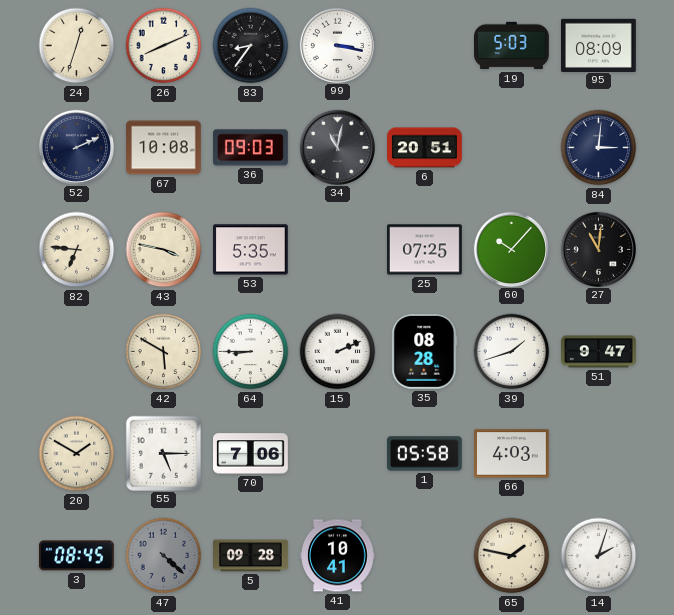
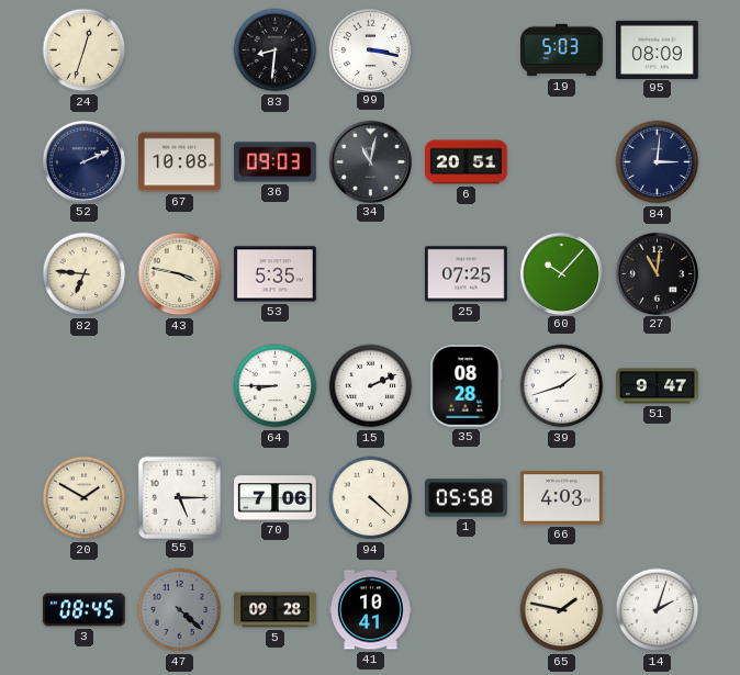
26: 8:11 -> none
83: 8:36 -> 8:31
42: 5:50 -> none
94: none -> 4:22
